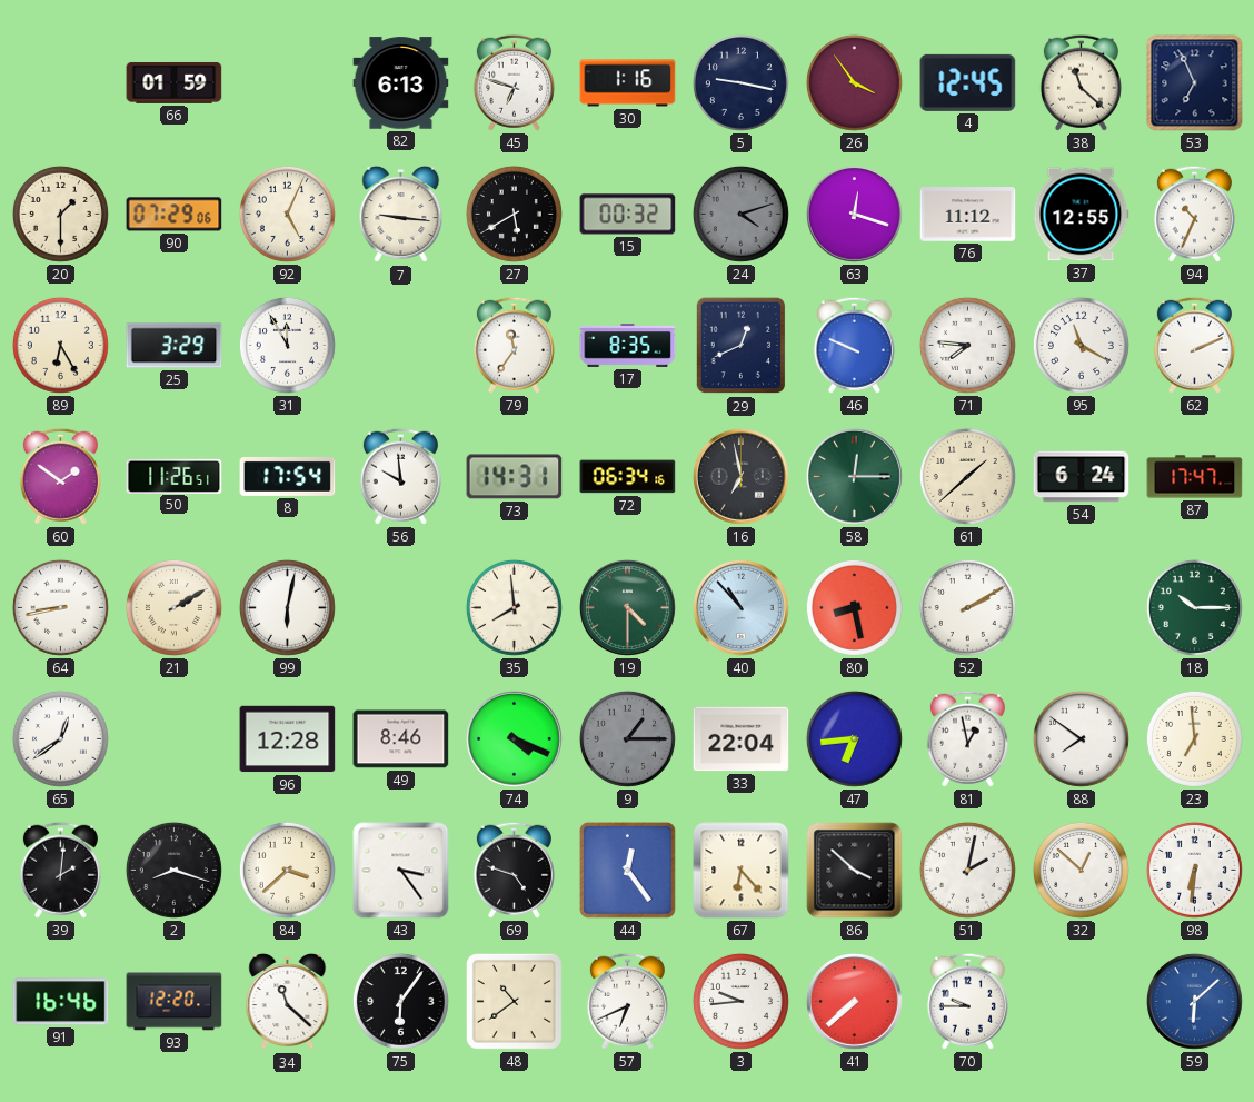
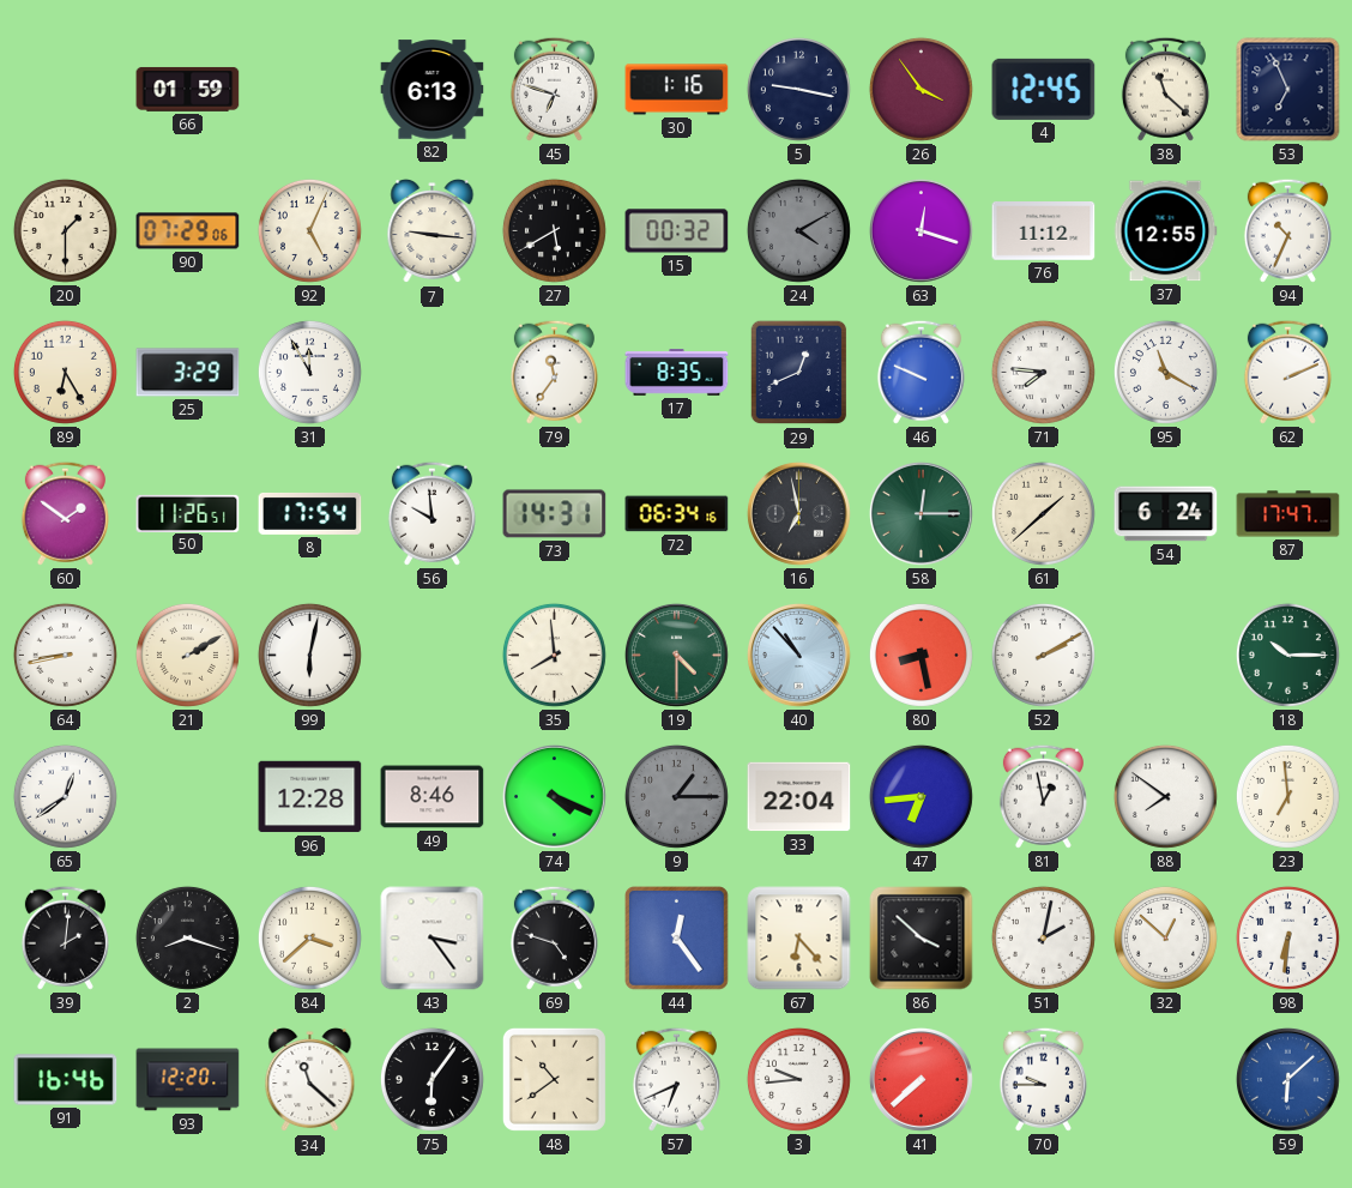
24: 4:12 -> 4:10
